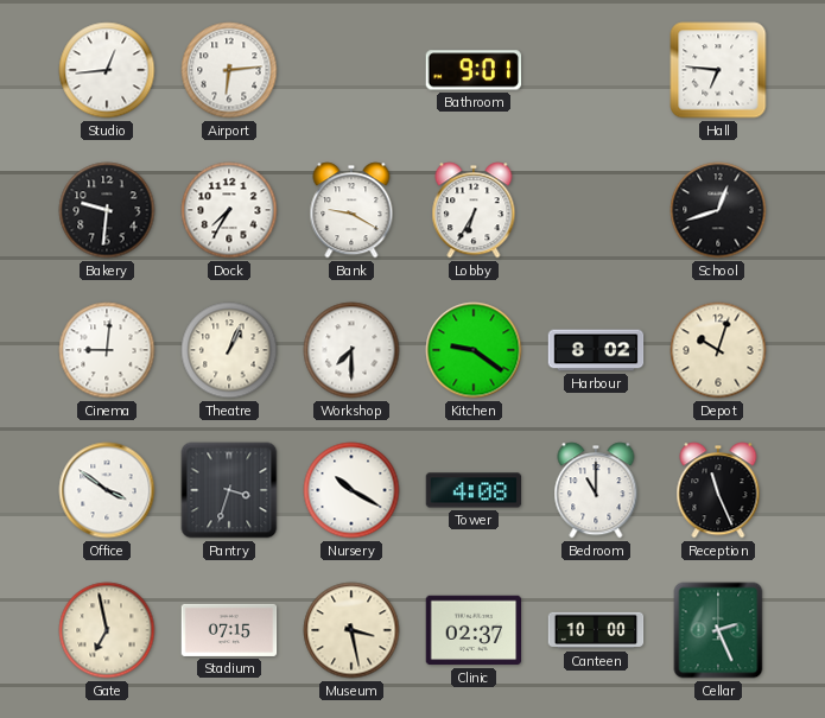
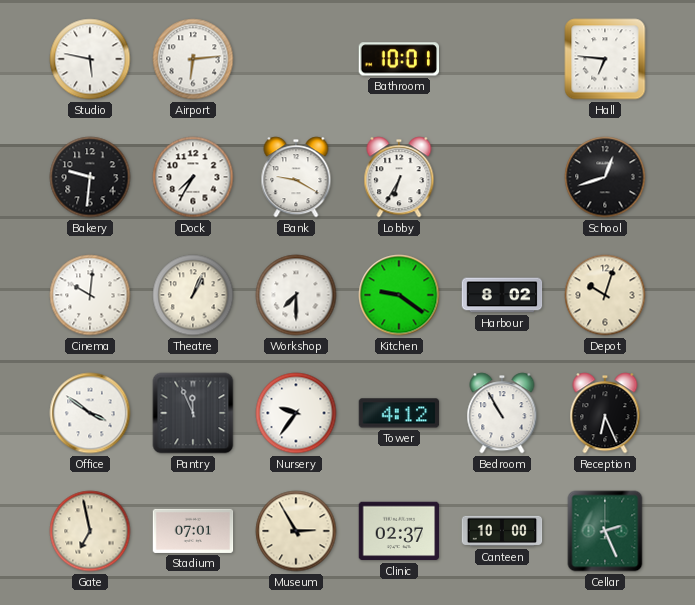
Studio: 12:44 -> 5:47
Bathroom: 9:01 -> 10:01
Cinema: 9:01 -> 10:01
Pantry: 3:33 -> 11:56
Nursery: 10:20 -> 9:36
Tower: 4:08 -> 4:12
Bedroom: 11:00 -> 10:55
Reception: 11:26 -> 6:26
Stadium: 07:15 -> 07:01
Museum: 3:28 -> 2:55
